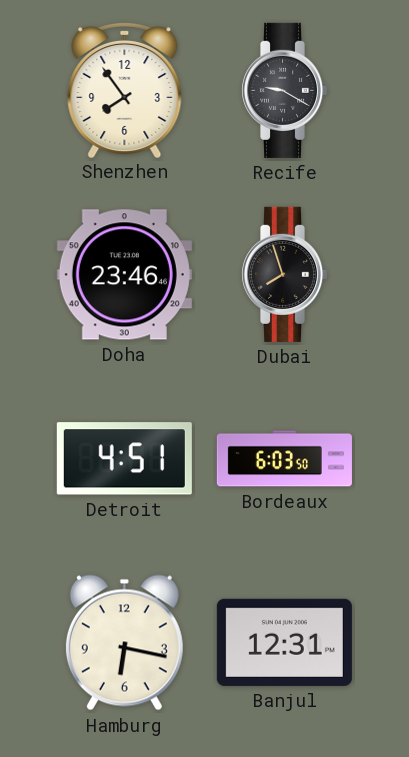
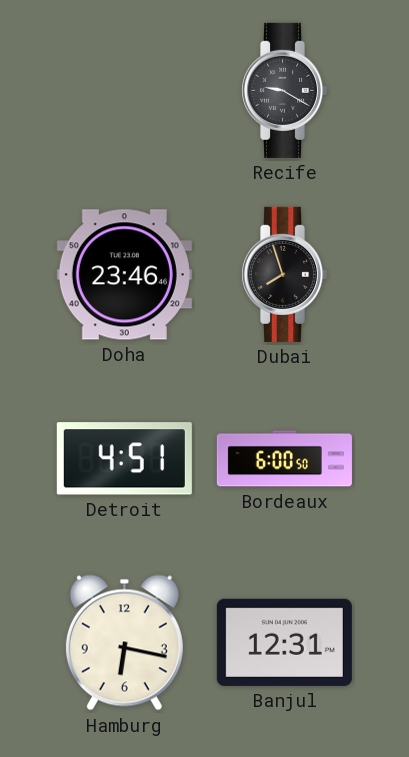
Shenzhen: 7:54 -> none
Bordeaux: 6:03 -> 6:00
